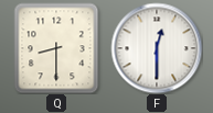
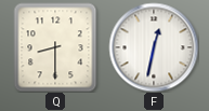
F: 12:30 -> 12:32
